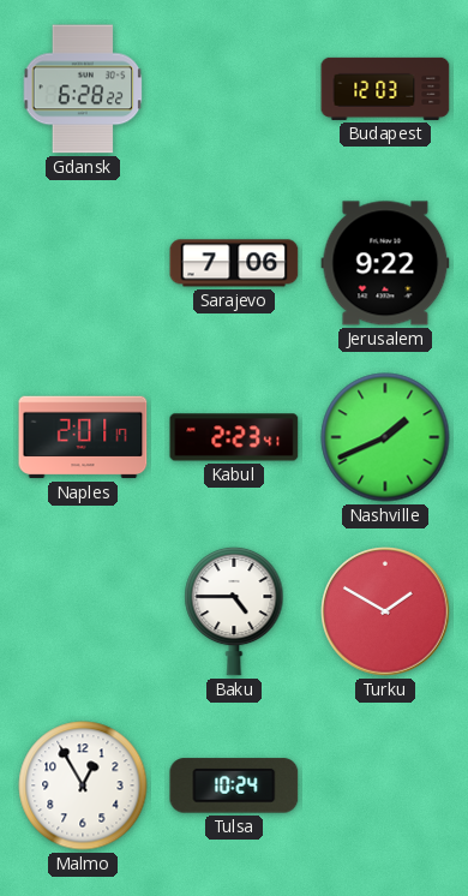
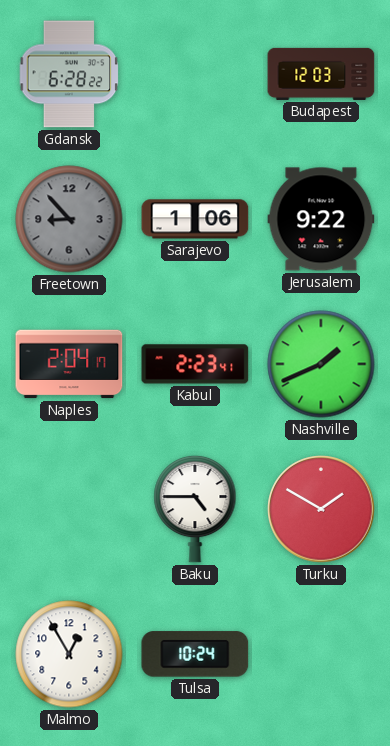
Freetown: none -> 8:53
Sarajevo: 7:06 -> 1:06
Naples: 2:01 -> 2:04
